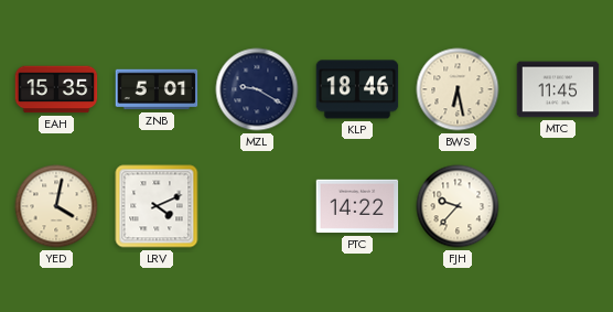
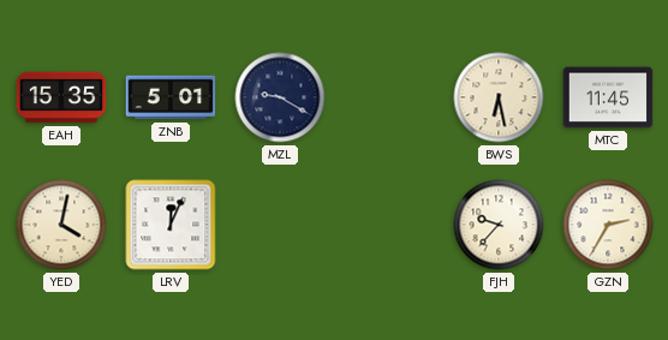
KLP: 18:46 -> none
LRV: 4:11 -> 12:04
PTC: 14:22 -> none
GZN: none -> 2:35
